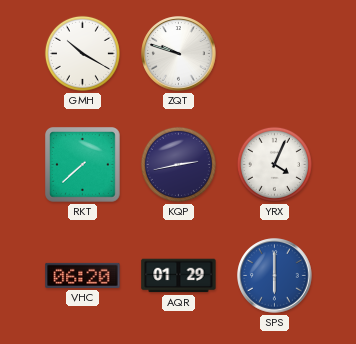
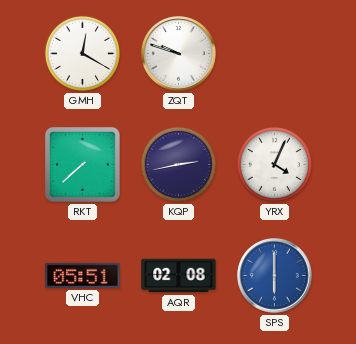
GMH: 10:20 -> 12:20
VHC: 06:20 -> 05:51
AQR: 01:29 -> 02:08
